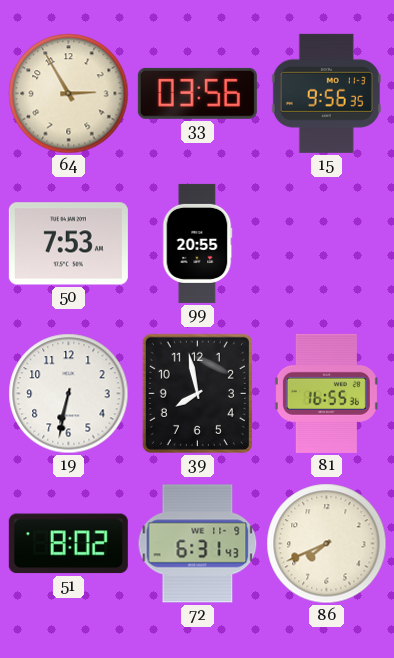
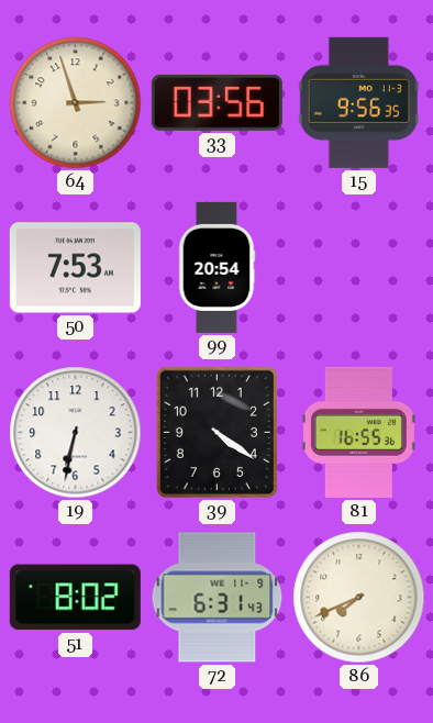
64: 2:55 -> 2:57
99: 20:55 -> 20:54
39: 7:58 -> 4:21
